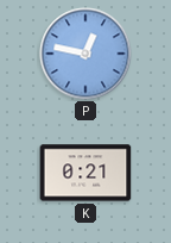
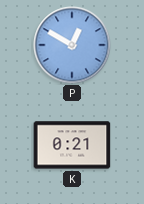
P: 12:47 -> 12:50
